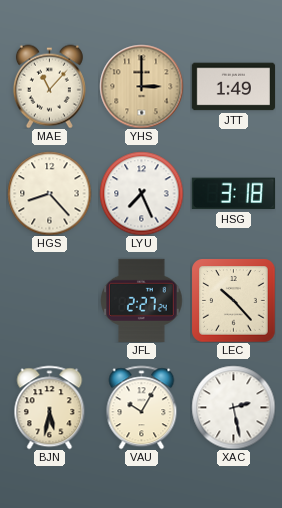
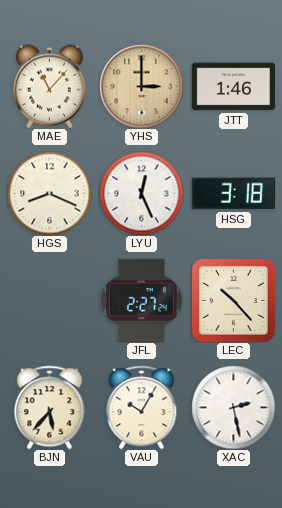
JTT: 1:49 -> 1:46
HGS: 8:23 -> 8:19
LYU: 7:26 -> 12:26
BJN: 5:32 -> 5:37
